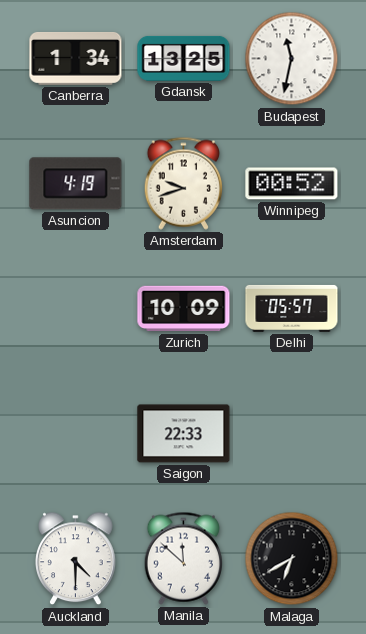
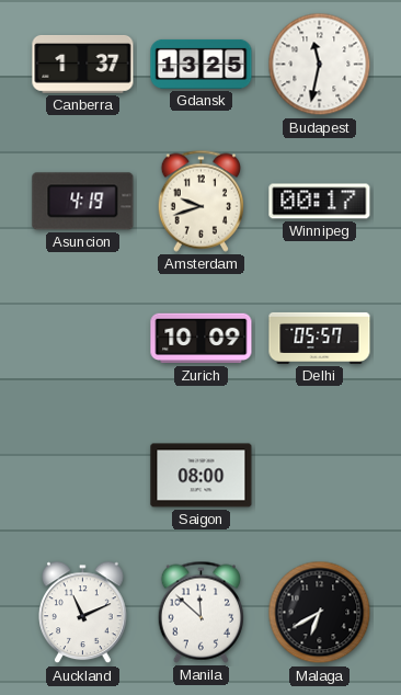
Canberra: 1:34 -> 1:37
Winnipeg: 00:52 -> 00:17
Saigon: 22:33 -> 08:00
Auckland: 4:30 -> 11:11
